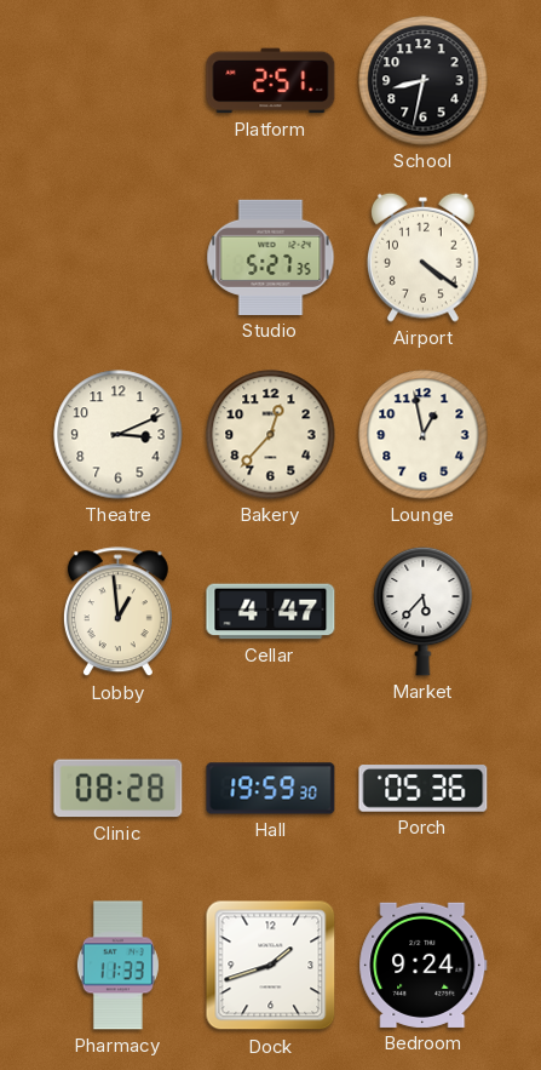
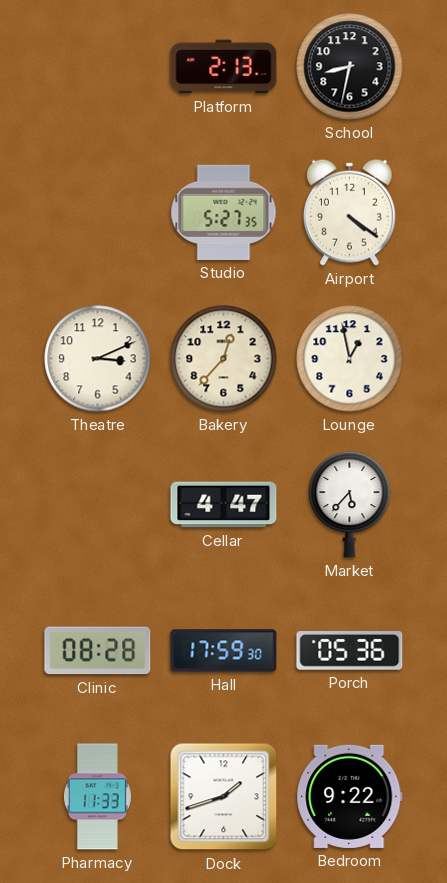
Platform: 2:51 -> 2:13
Lobby: 12:59 -> none
Hall: 19:59 -> 17:59
Bedroom: 9:24 -> 9:22
